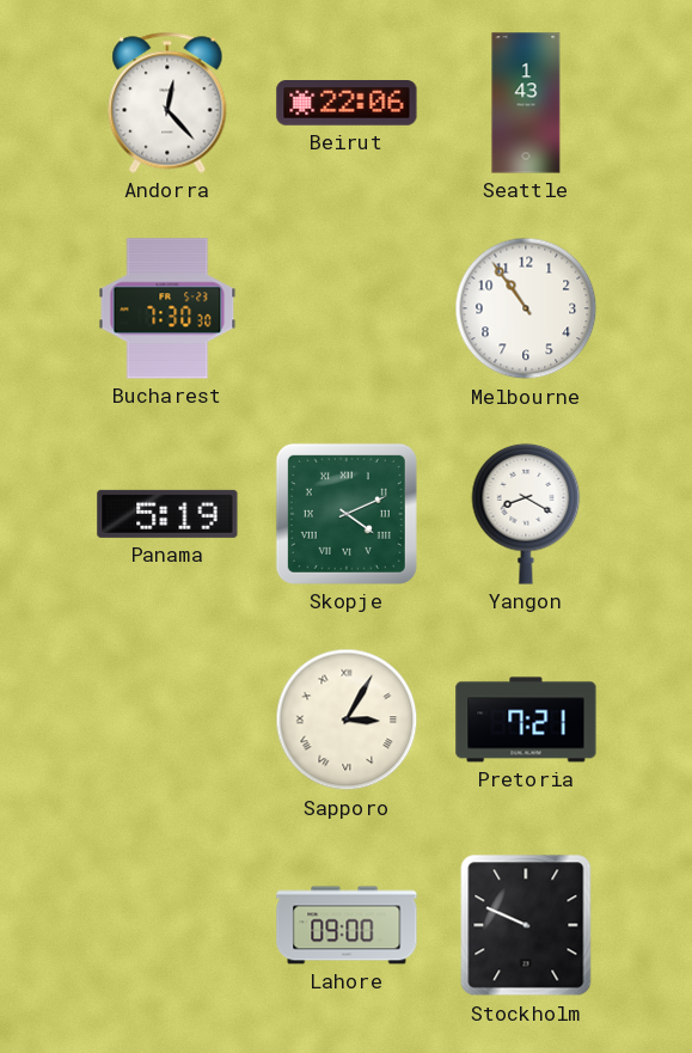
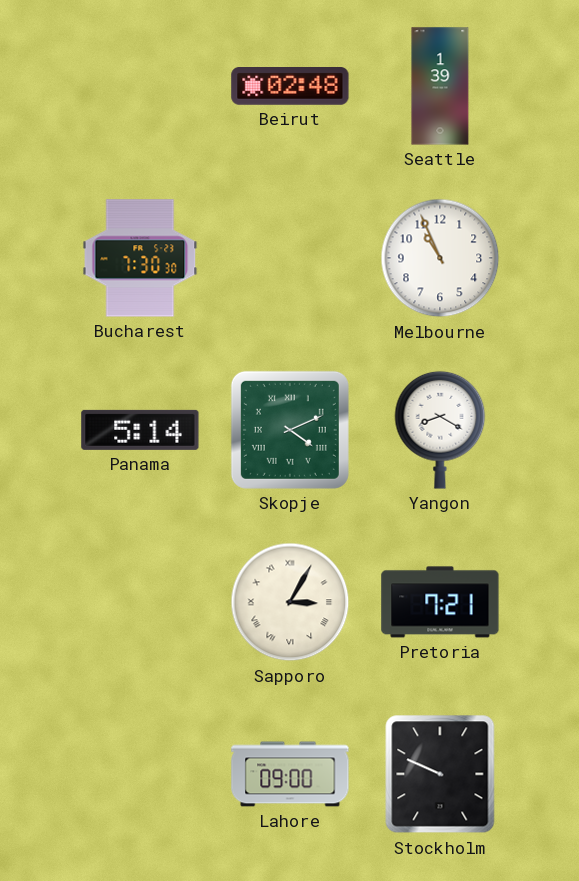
Andorra: 12:23 -> none
Beirut: 22:06 -> 02:48
Seattle: 1:43 -> 1:39
Melbourne: 10:54 -> 10:56
Panama: 5:19 -> 5:14
